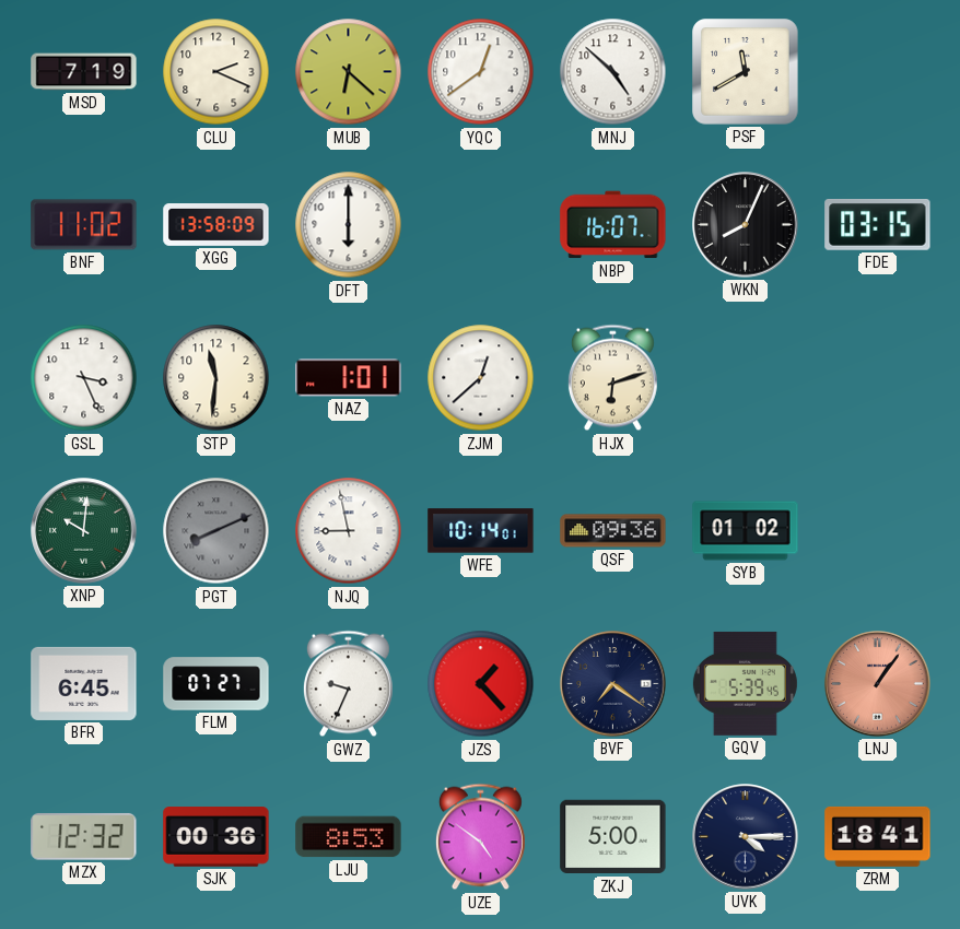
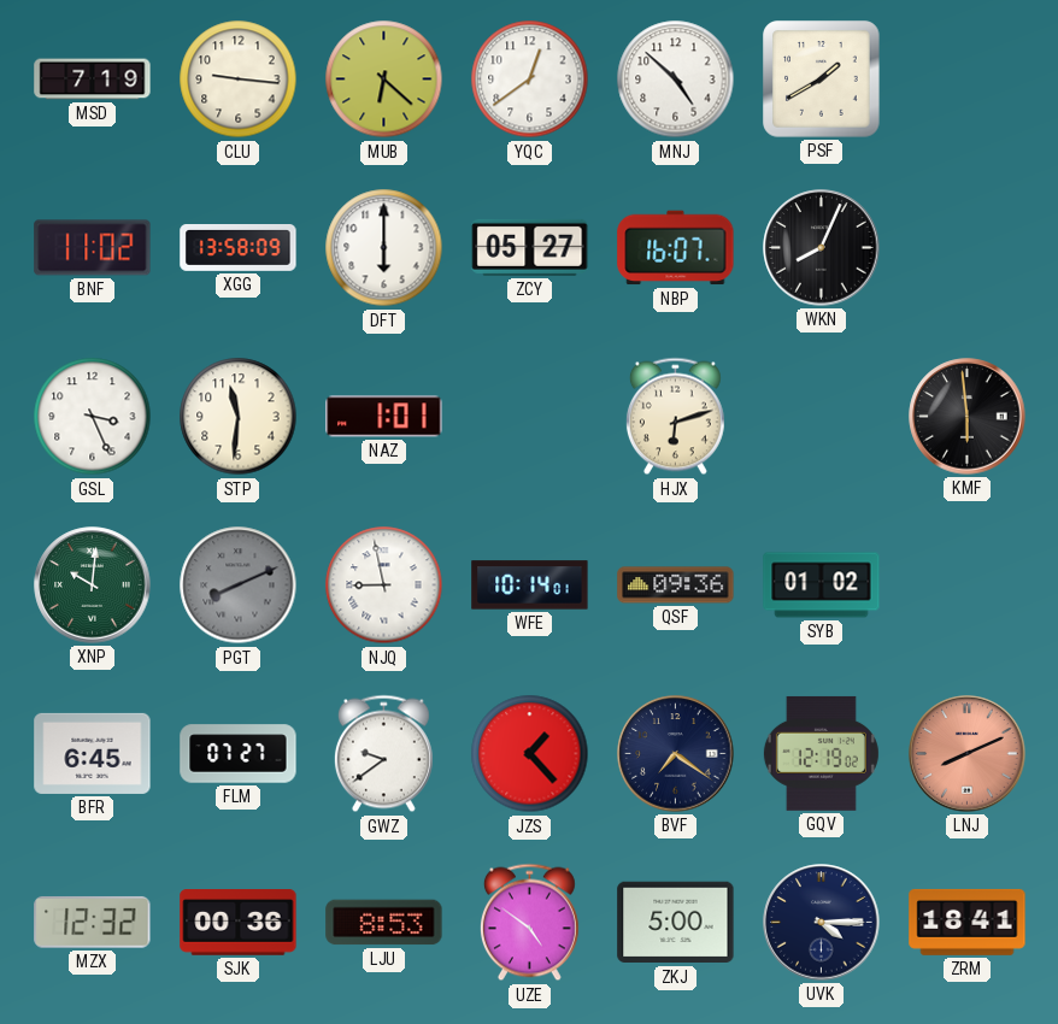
CLU: 2:19 -> 9:16
PSF: 11:40 -> 1:40
ZCY: none -> 05:27
FDE: 03:15 -> none
ZJM: 12:38 -> none
KMF: none -> 5:59
GWZ: 9:34 -> 9:39
GQV: 5:39 -> 12:19
LNJ: 1:06 -> 8:11
